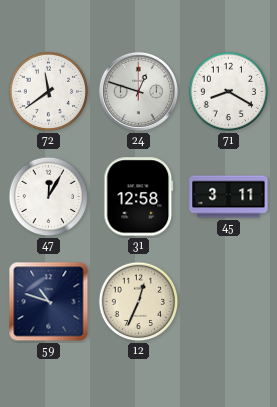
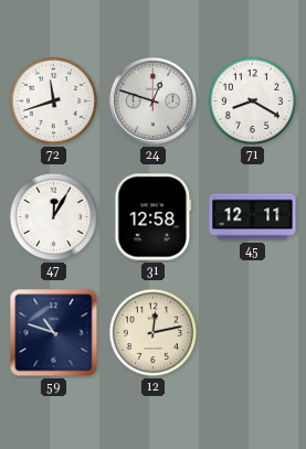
72: 11:39 -> 11:42
45: 3:11 -> 12:11
12: 12:34 -> 12:13
